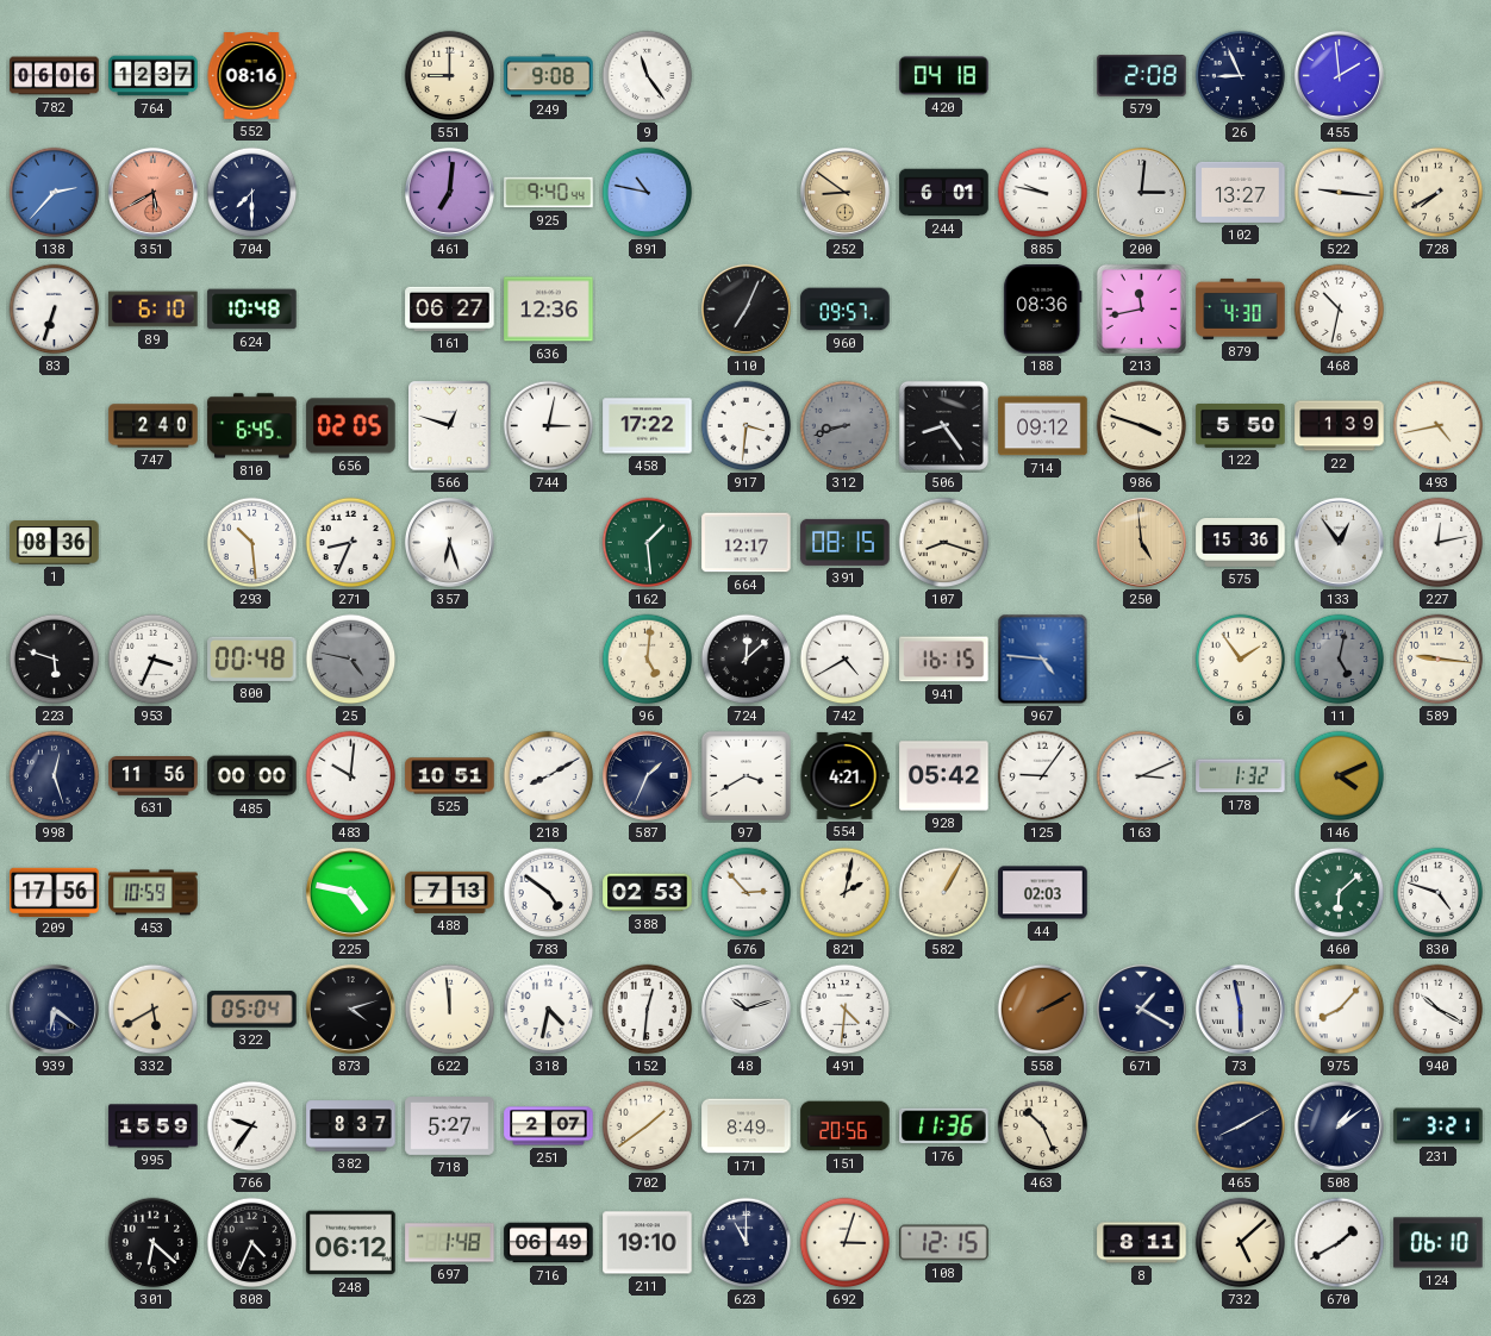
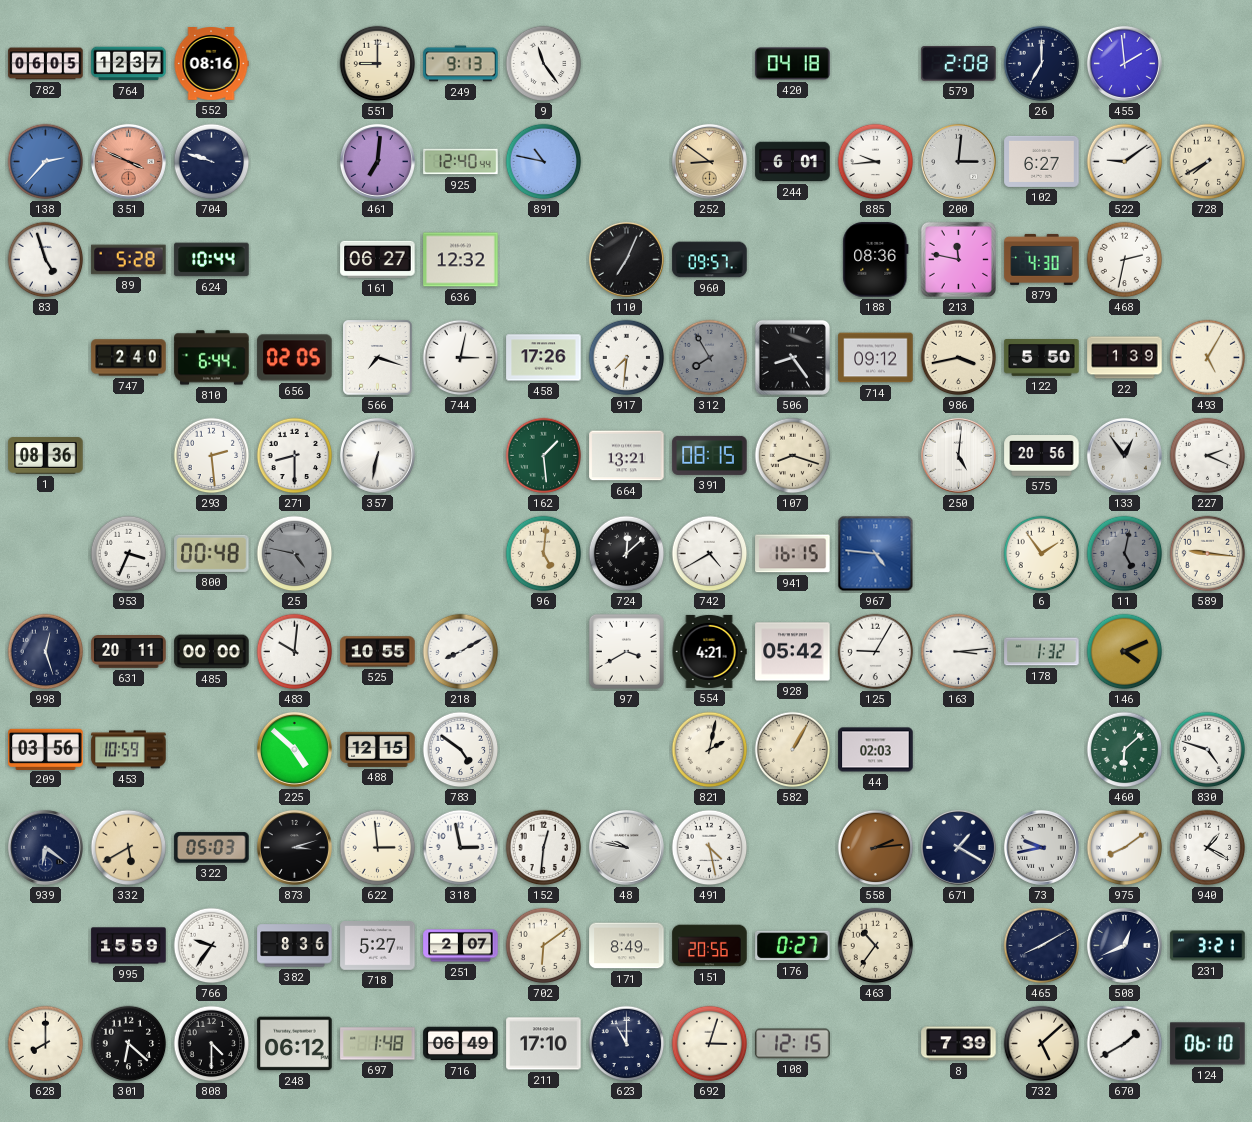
782: 06:06 -> 06:05
249: 9:08 -> 9:13
26: 8:56 -> 7:00
351: 5:40 -> 3:49
704: 7:30 -> 9:48
925: 9:40 -> 12:40
885: 9:47 -> 9:44
102: 13:27 -> 6:27
522: 9:16 -> 9:09
83: 6:33 -> 4:57
89: 6:10 -> 5:28
624: 10:48 -> 10:44
636: 12:36 -> 12:32
213: 11:43 -> 11:47
468: 10:32 -> 2:32
810: 6:45 -> 6:44
566: 12:48 -> 7:18
458: 17:22 -> 17:26
917: 3:31 -> 7:31
312: 8:42 -> 7:55
986: 3:48 -> 3:43
493: 4:43 -> 5:05
293: 10:29 -> 2:29
271: 8:34 -> 8:30
357: 6:27 -> 6:32
664: 12:17 -> 13:21
250: 4:59 -> 5:01
250 dial: champagne -> white
575: 15:36 -> 20:56
227: 12:13 -> 2:19
223: 5:48 -> none
631: 11:56 -> 20:11
525: 10:51 -> 10:55
587: 1:34 -> none
125: 9:06 -> 9:05
163: 3:11 -> 3:14
209: 17:56 -> 03:56
225: 4:47 -> 4:52
488: 7:13 -> 12:15
388: 02:53 -> none
676: 2:53 -> none
322: 05:04 -> 05:03
873: 4:12 -> 3:12
622: 11:59 -> 2:59
318: 4:32 -> 2:58
48: 10:12 -> 9:47
491: 4:31 -> 4:28
558: 2:10 -> 2:14
73: 5:58 -> 9:43
975: 8:07 -> 8:09
940: 10:20 -> 1:20
382: 8:37 -> 8:36
702: 1:39 -> 6:09
176: 11:36 -> 0:27
463: 10:26 -> 10:36
508: 1:09 -> 12:41
628: none -> 8:00
808: 4:34 -> 4:30
211: 19:10 -> 17:10
8: 8:11 -> 7:39
